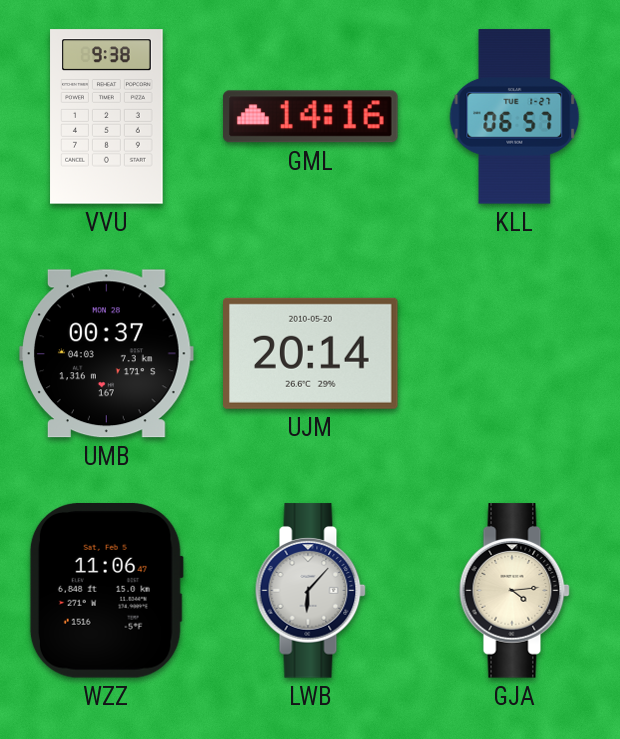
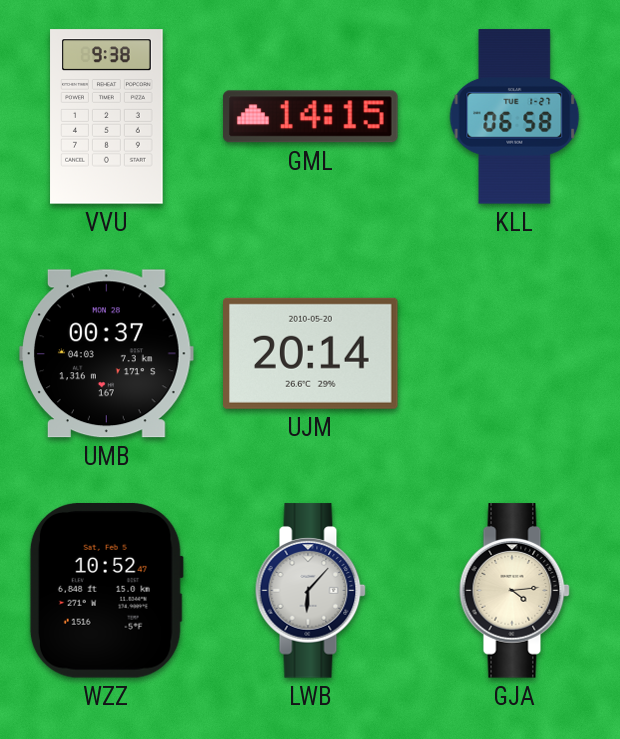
GML: 14:16 -> 14:15
KLL: 06:57 -> 06:58
WZZ: 11:06 -> 10:52
